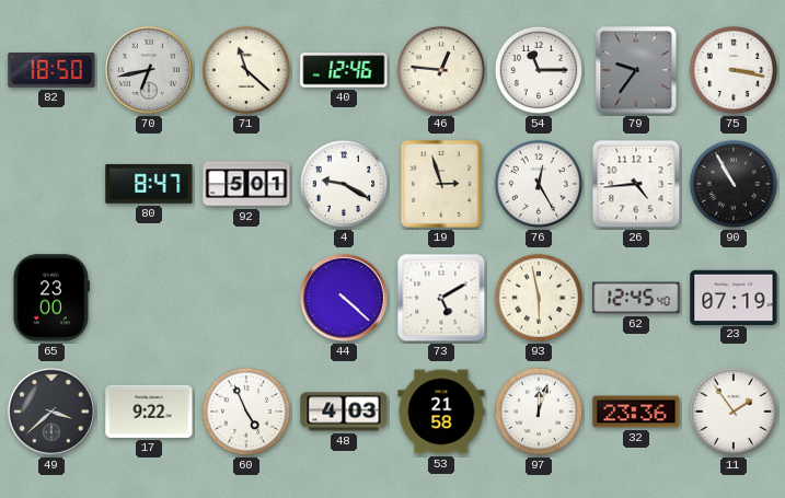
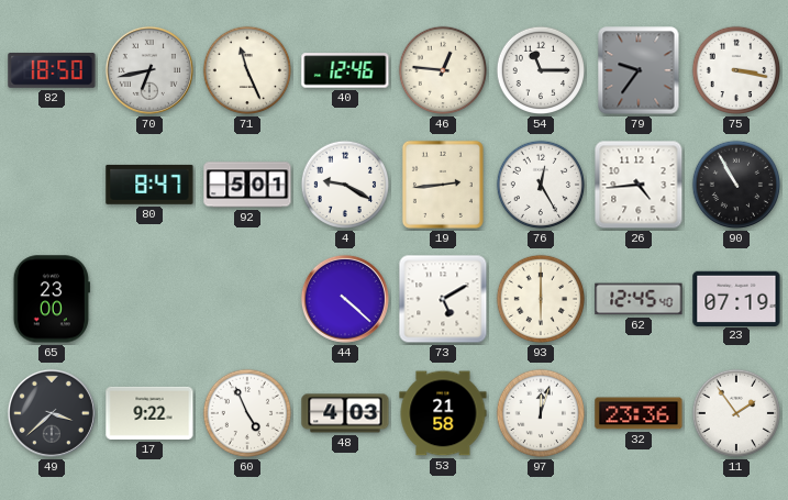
71: 11:22 -> 11:26
19: 2:57 -> 2:44
93: 5:58 -> 6:00
